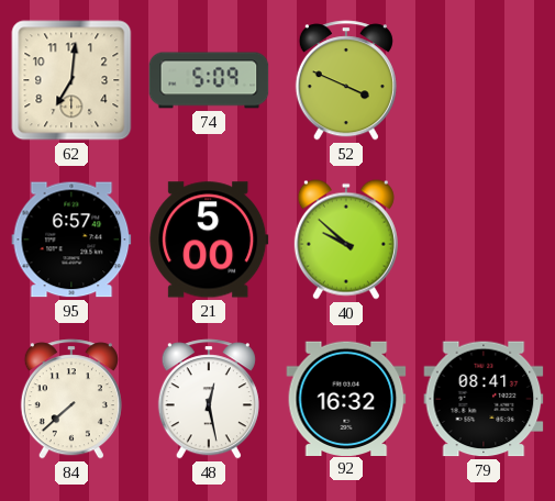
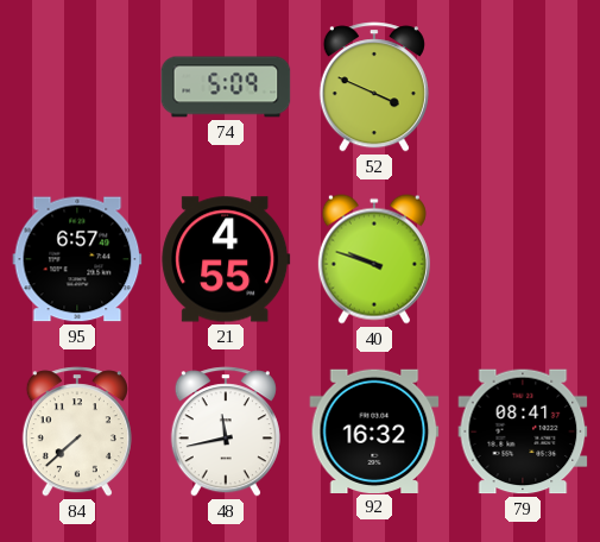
62: 7:01 -> none
21: 5:00 -> 4:55
40: 9:52 -> 9:48
48: 12:28 -> 11:43
